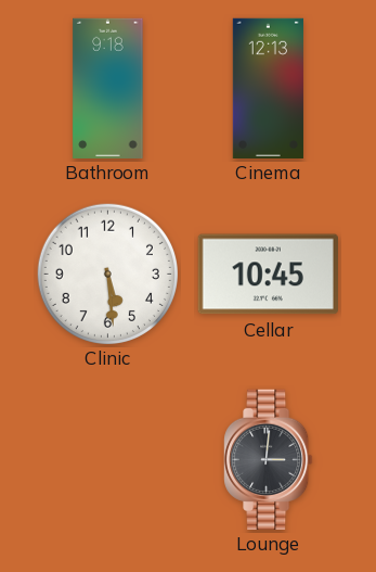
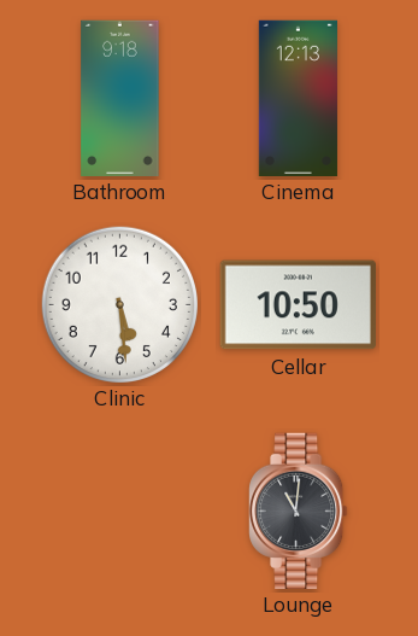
Cellar: 10:45 -> 10:50
Lounge: 3:01 -> 11:01
